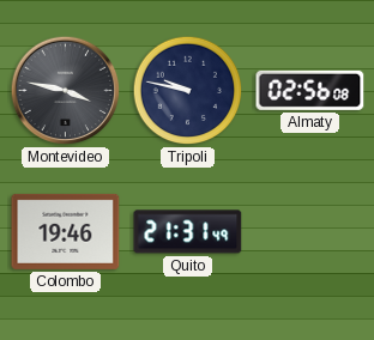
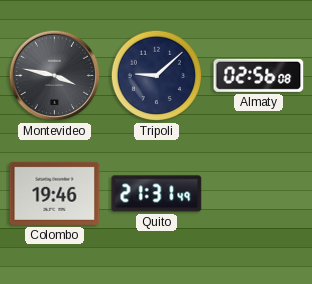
Tripoli: 9:47 -> 9:08
